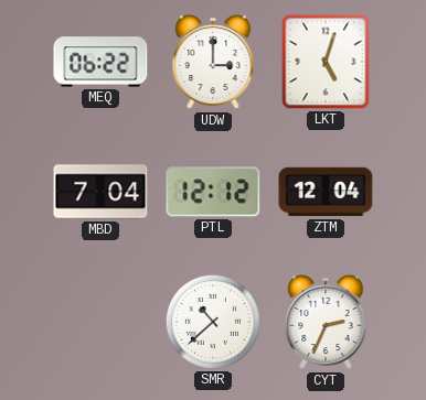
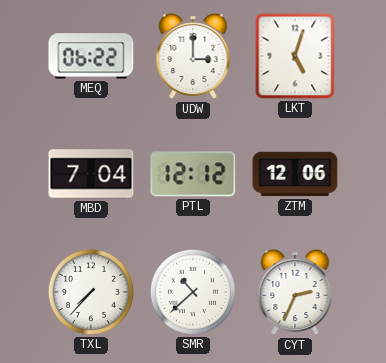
ZTM: 12:04 -> 12:06
TXL: none -> 7:37
